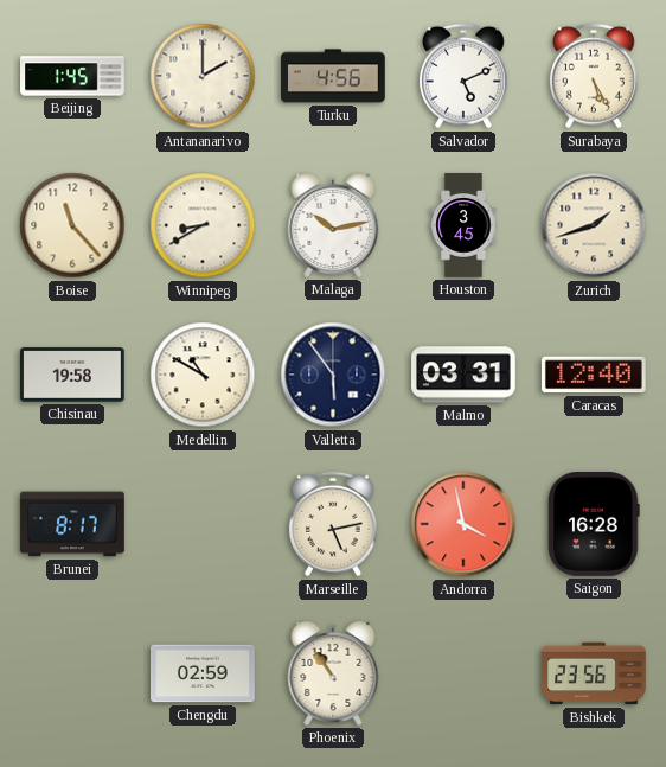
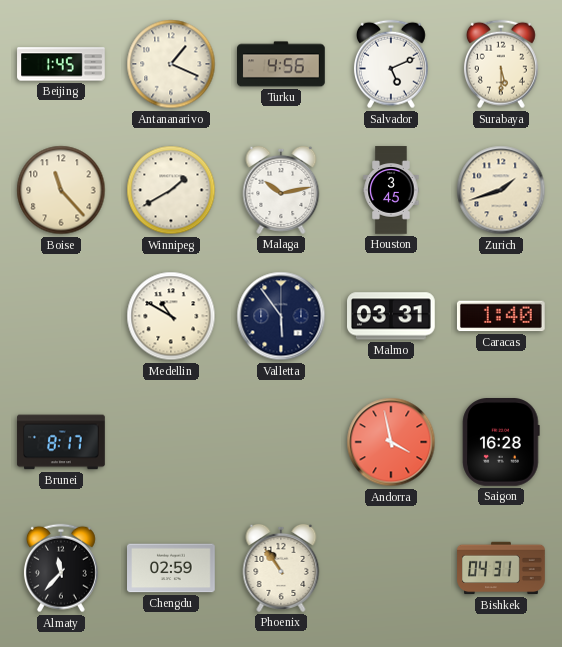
Antananarivo: 2:00 -> 1:19
Surabaya: 5:25 -> 5:30
Winnipeg: 8:40 -> 1:40
Chisinau: 19:58 -> none
Caracas: 12:40 -> 1:40
Marseille: 5:13 -> none
Almaty: none -> 11:37
Bishkek: 23:56 -> 04:31
